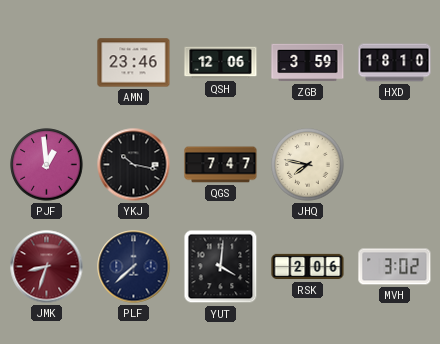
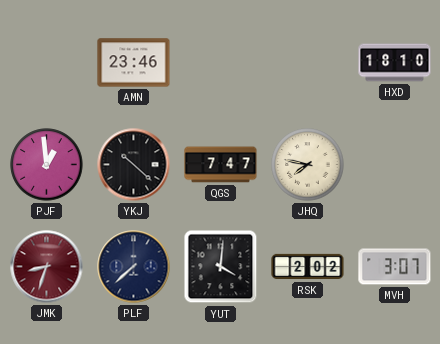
QSH: 12:06 -> none
ZGB: 3:59 -> none
YKJ: 10:17 -> 10:22
RSK: 2:06 -> 2:02
MVH: 3:02 -> 3:07
